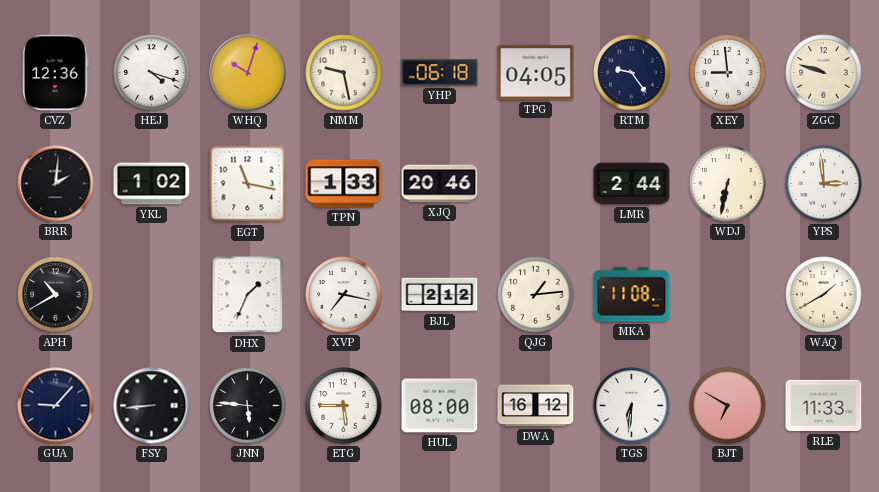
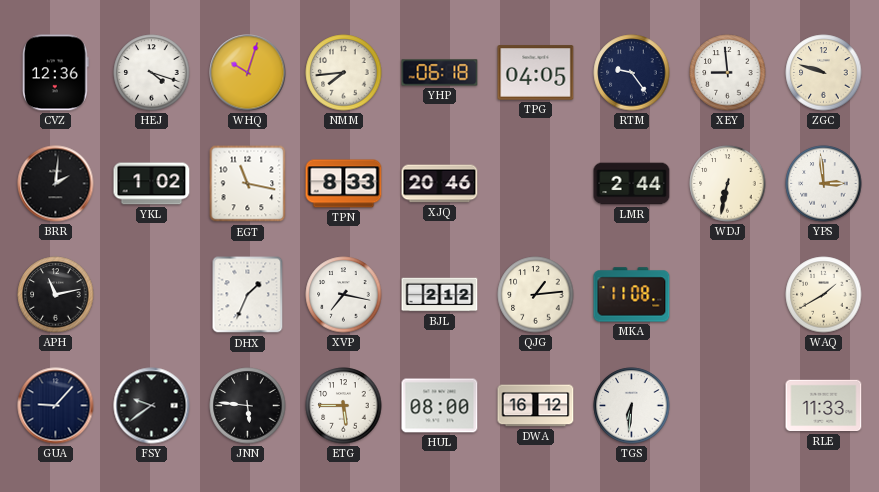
NMM: 9:28 -> 7:44
TPN: 1:33 -> 8:33
APH: 10:40 -> 11:13
FSY: 8:44 -> 9:39
BJT: 6:50 -> none
